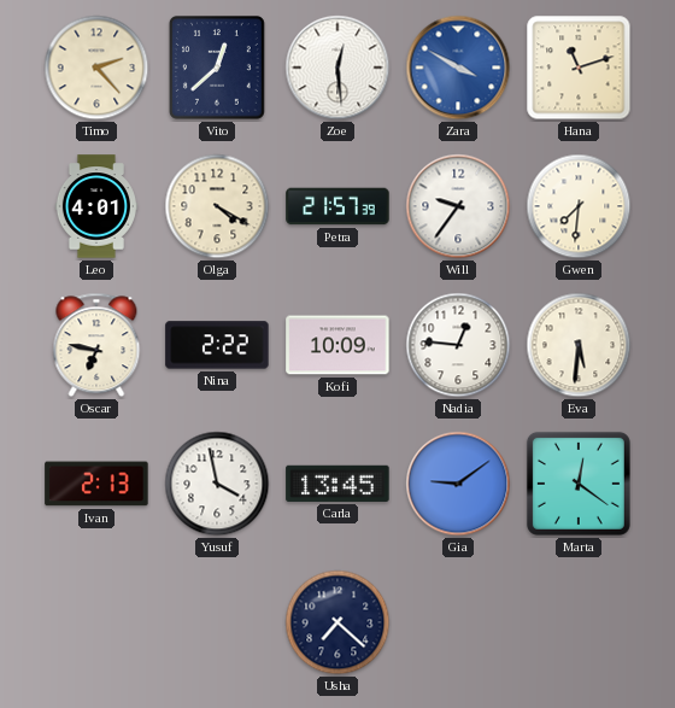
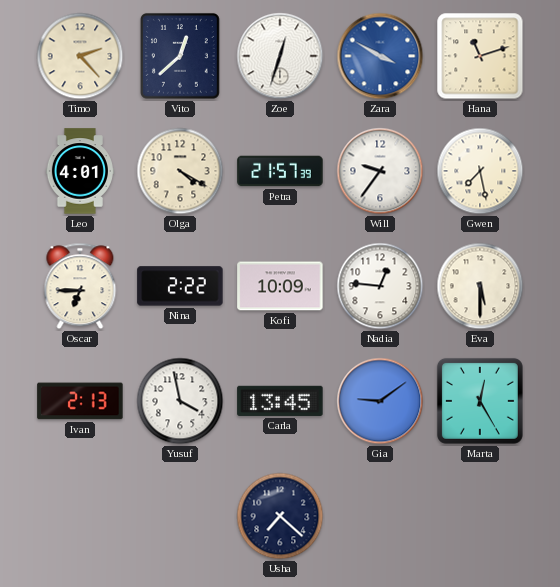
Zoe: 12:29 -> 12:33
Gwen: 7:31 -> 7:28
Oscar: 6:47 -> 6:45
Eva: 5:31 -> 5:30
Marta: 12:21 -> 12:25
